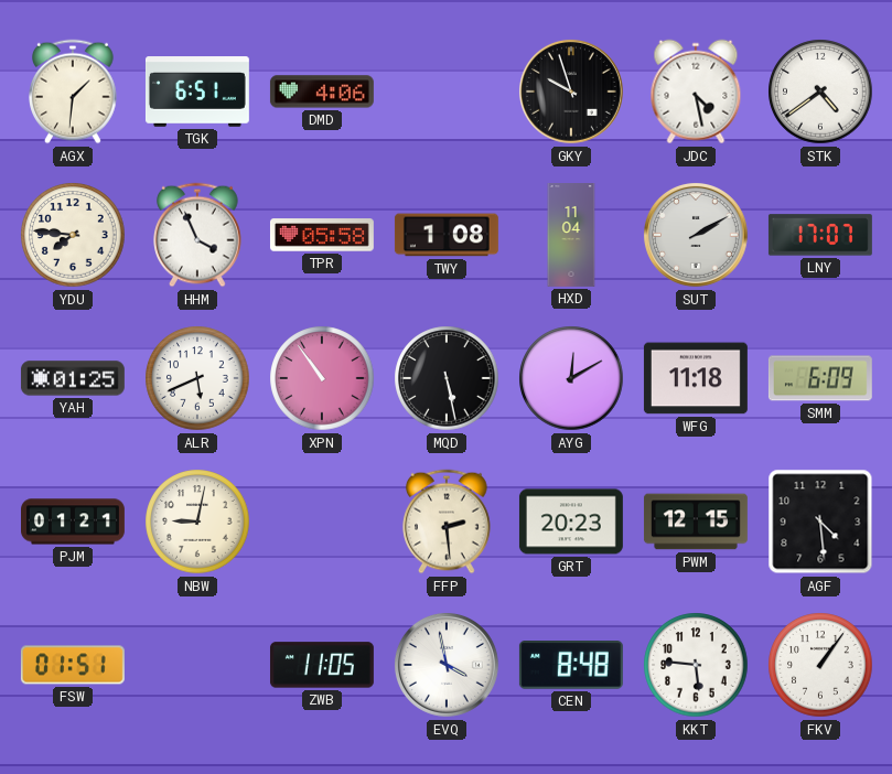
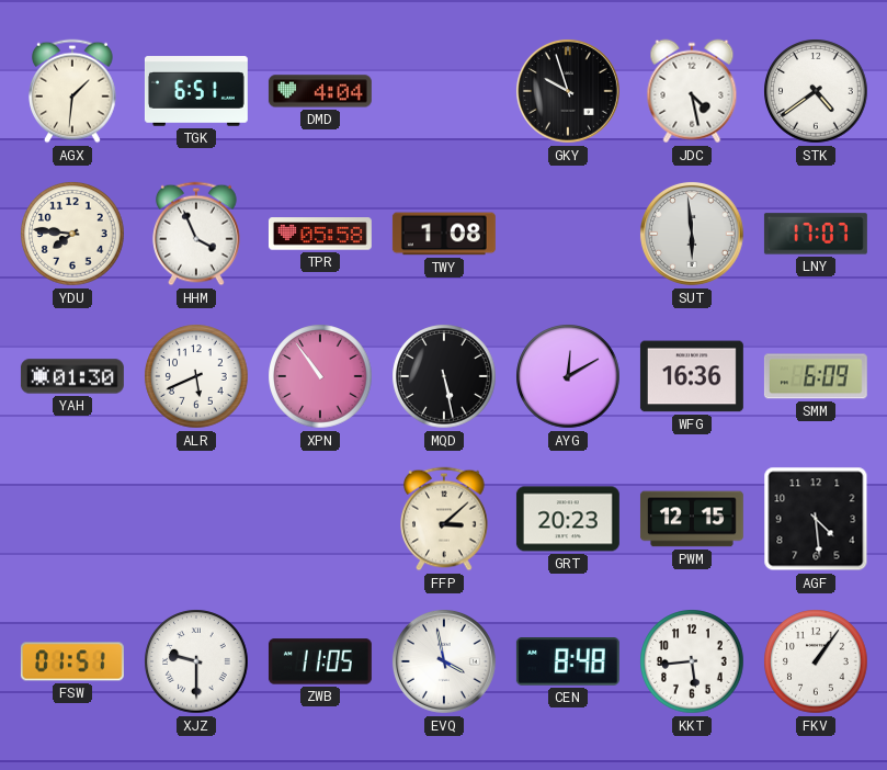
DMD: 4:06 -> 4:04
HXD: 11:04 -> none
SUT: 2:10 -> 5:59
YAH: 01:25 -> 01:30
WFG: 11:18 -> 16:36
PJM: 01:21 -> none
NBW: 9:02 -> none
FFP: 2:29 -> 3:08
XJZ: none -> 9:30
KKT: 5:46 -> 5:44
